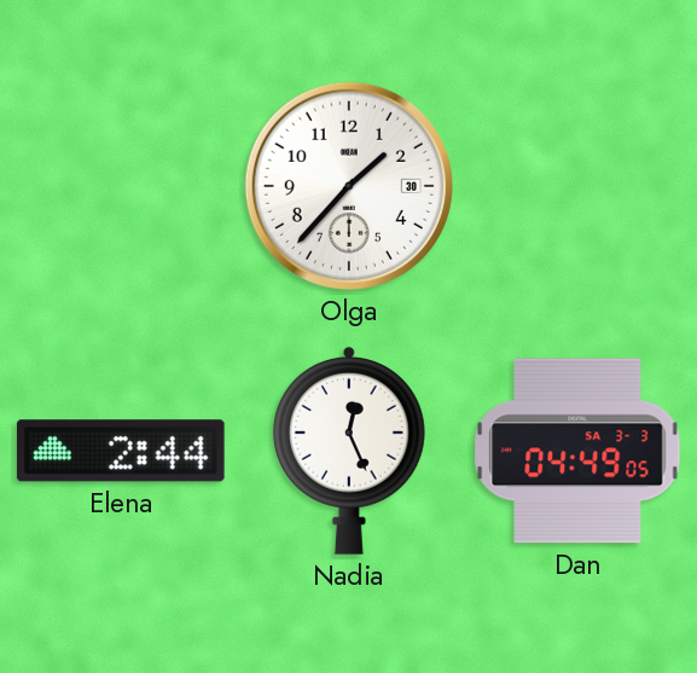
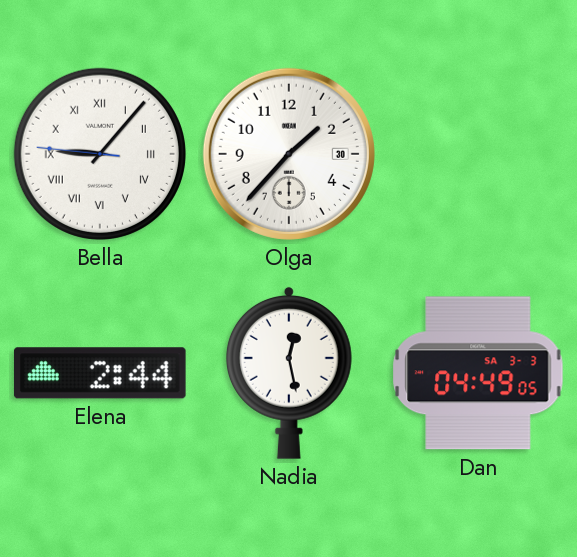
Bella: none -> 9:06
Nadia: 12:26 -> 12:28
